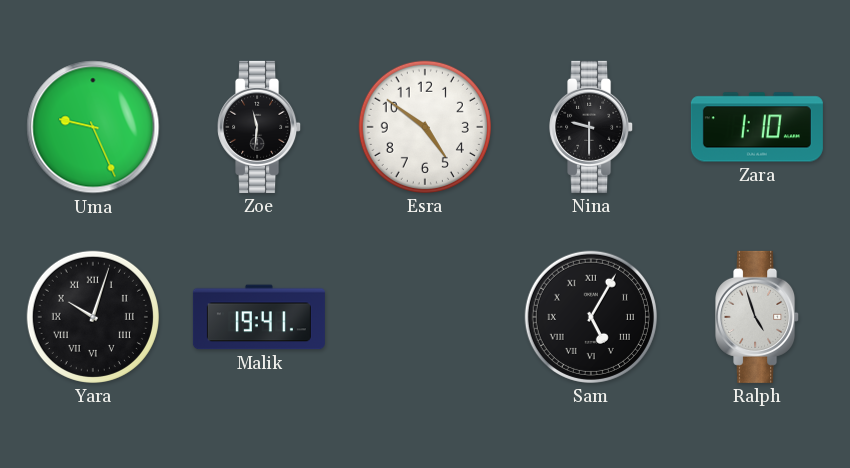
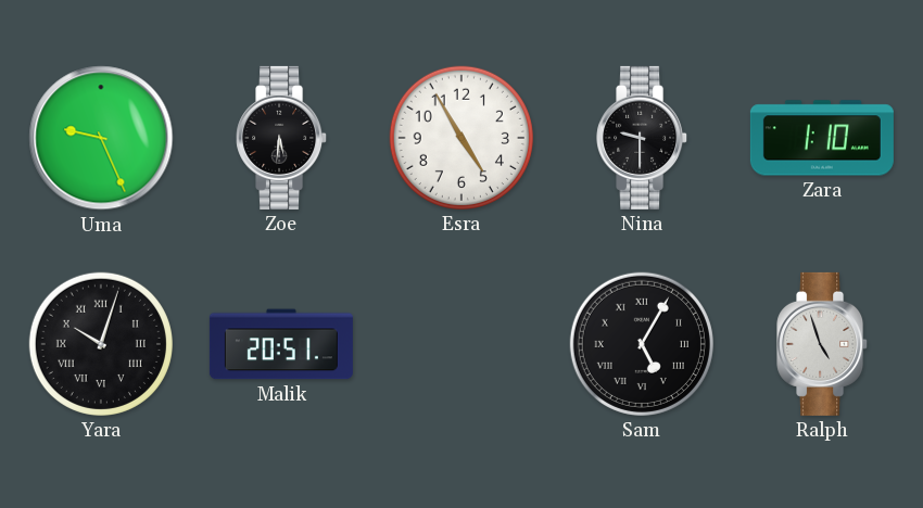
Zoe: 11:31 -> 5:31
Esra: 4:51 -> 4:55
Malik: 19:41 -> 20:51
